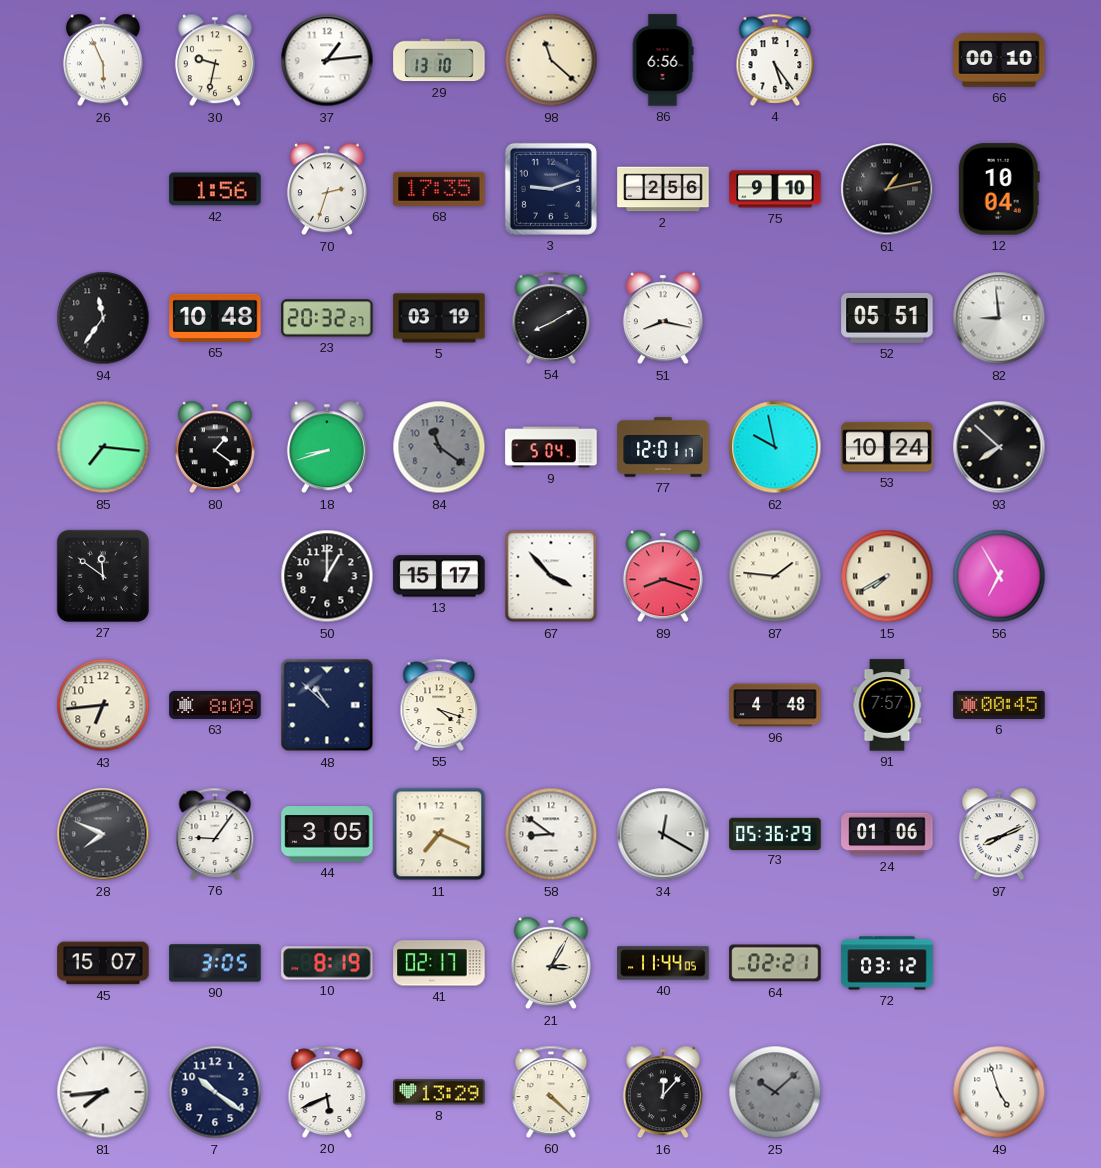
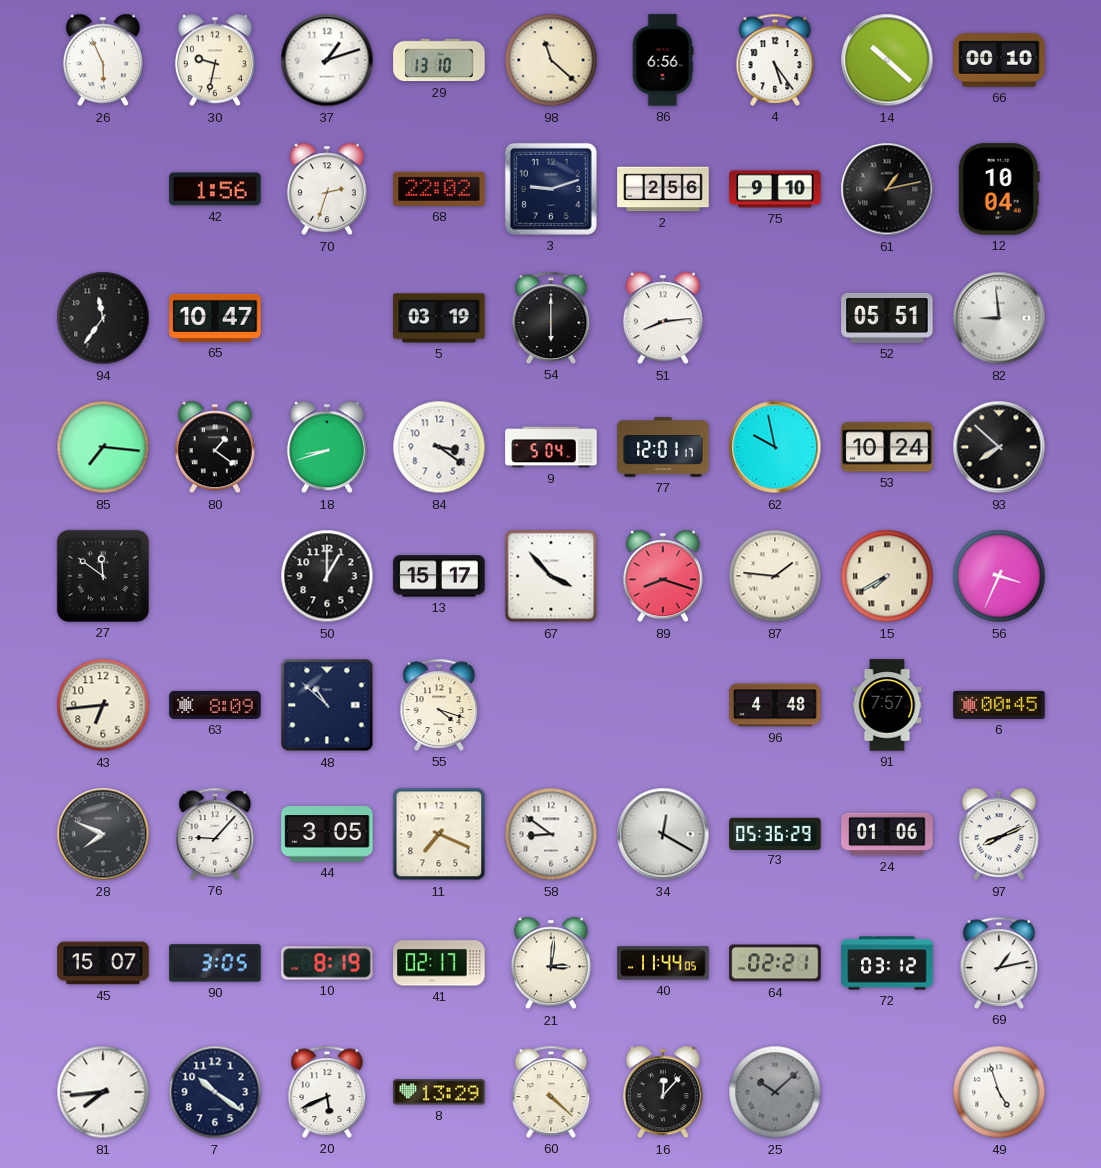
37: 1:14 -> 1:12
14: none -> 10:22
68: 17:35 -> 22:02
65: 10:48 -> 10:47
23: 20:32 -> none
54: 8:10 -> 6:00
51: 8:17 -> 8:14
84: 11:21 -> 3:21
84 dial: grey -> white
56: 6:55 -> 3:34
76: 9:06 -> 9:07
21: 3:05 -> 3:01
69: none -> 1:13
